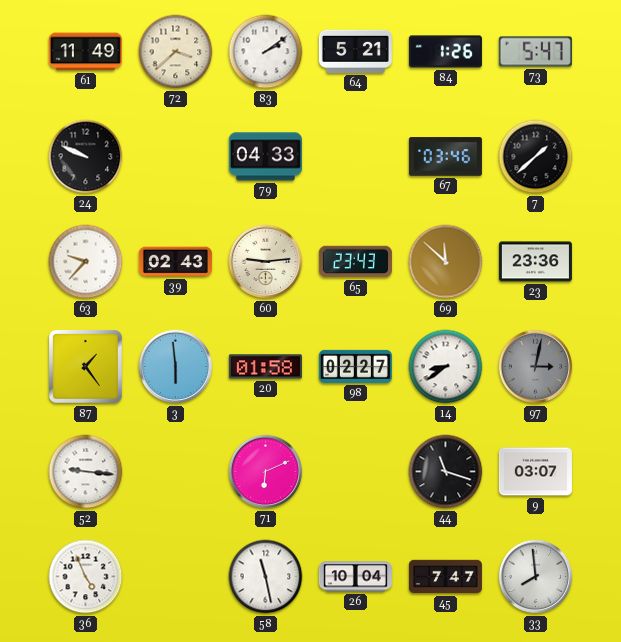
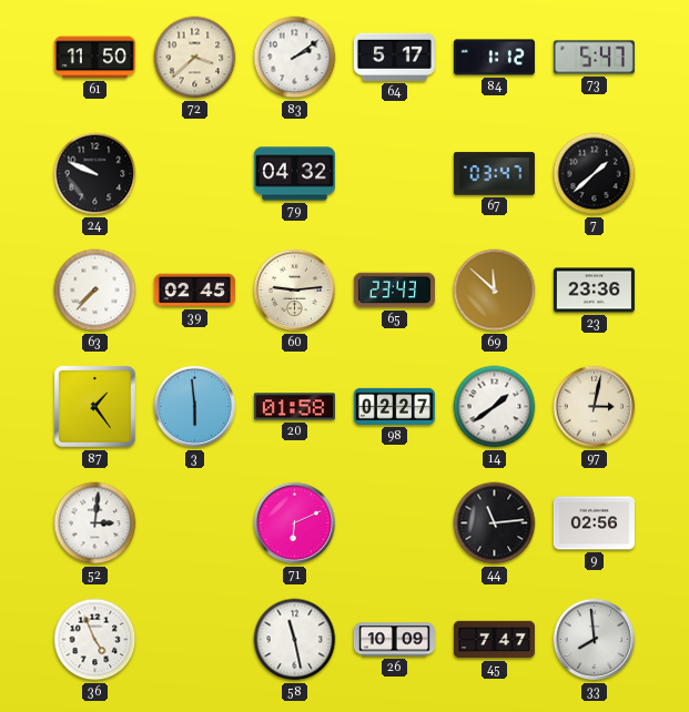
61: 11:49 -> 11:50
64: 5:21 -> 5:17
84: 1:26 -> 1:12
79: 04:33 -> 04:32
67: 03:46 -> 03:47
63: 9:37 -> 7:37
39: 02:43 -> 02:45
14: 8:39 -> 1:39
97 dial: grey -> cream
52: 9:16 -> 3:01
44: 11:18 -> 11:14
9: 03:07 -> 02:56
26: 10:04 -> 10:09
